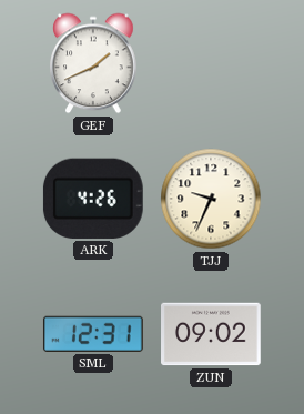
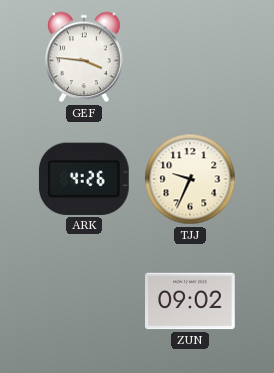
GEF: 1:41 -> 3:46
SML: 12:31 -> none
